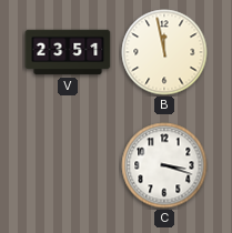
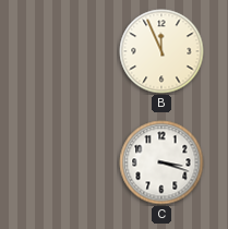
V: 23:51 -> none
B: 11:58 -> 11:56
